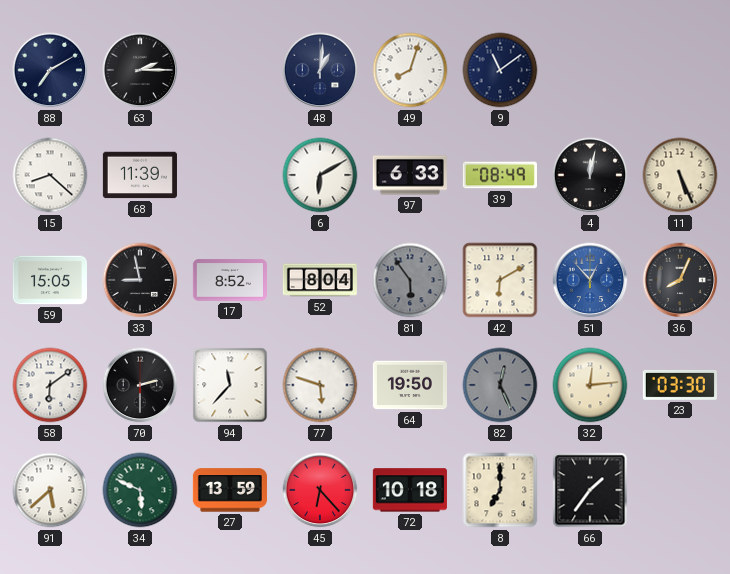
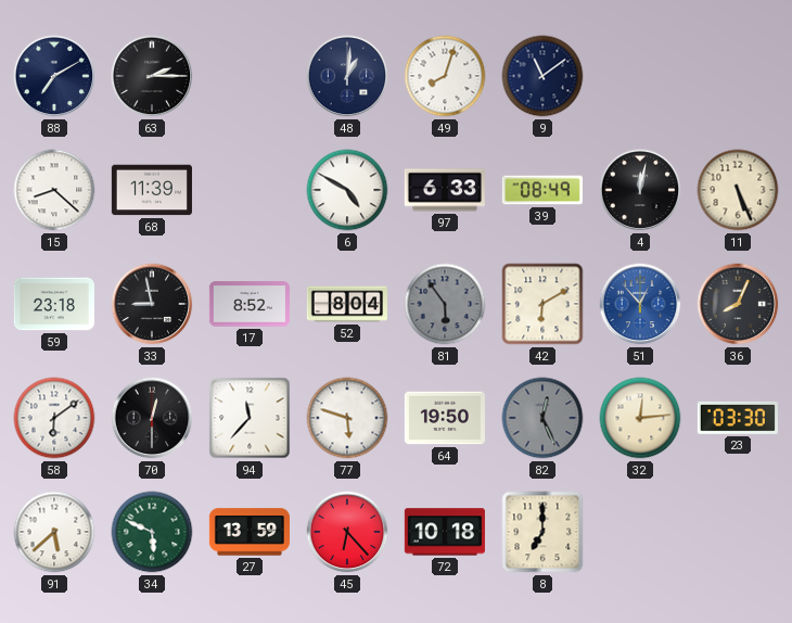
6: 6:10 -> 4:50
59: 15:05 -> 23:18
70: 2:30 -> 12:30
66: 1:36 -> none
